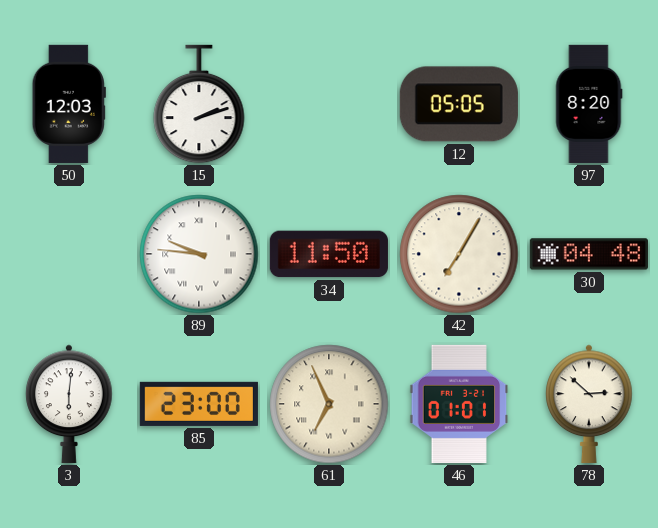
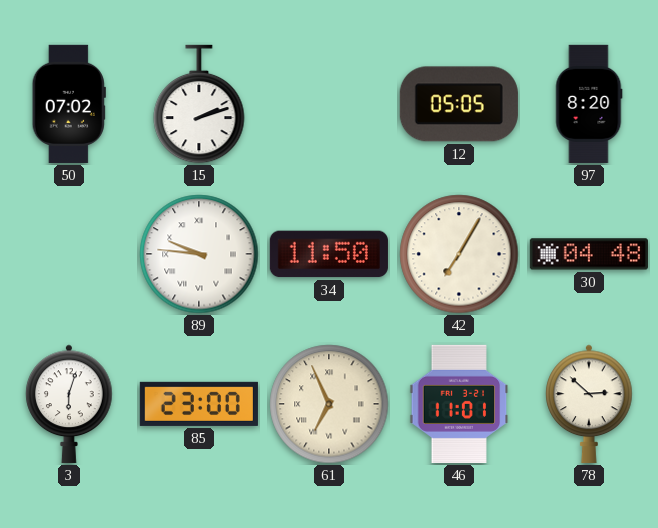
50: 12:03 -> 07:02
3: 6:01 -> 6:03
46: 01:01 -> 11:01
